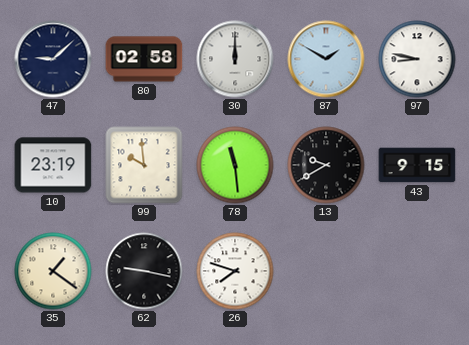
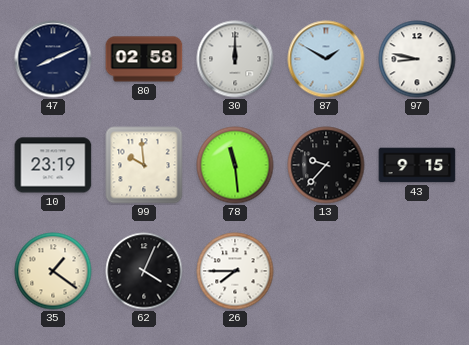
47: 9:08 -> 8:11
13: 9:40 -> 9:37
62: 9:17 -> 4:04
26: 7:48 -> 7:45
